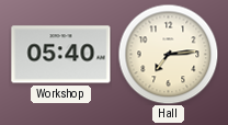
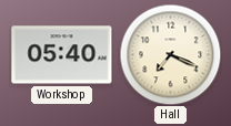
Hall: 7:14 -> 7:19
